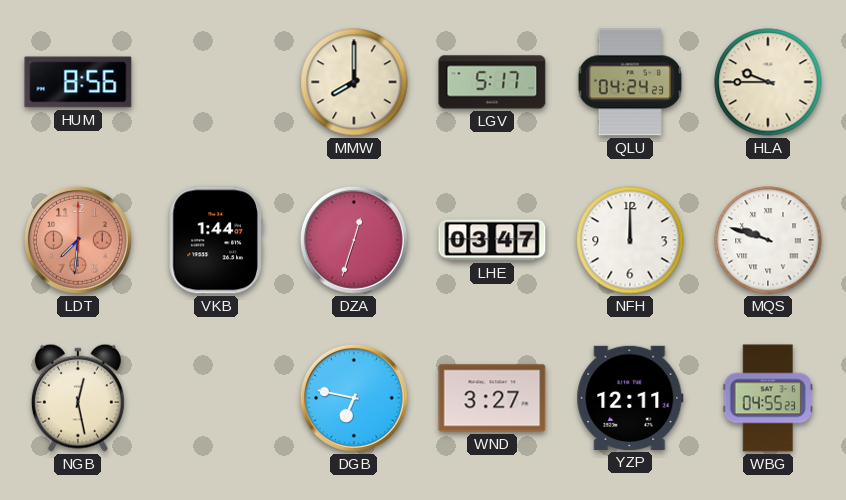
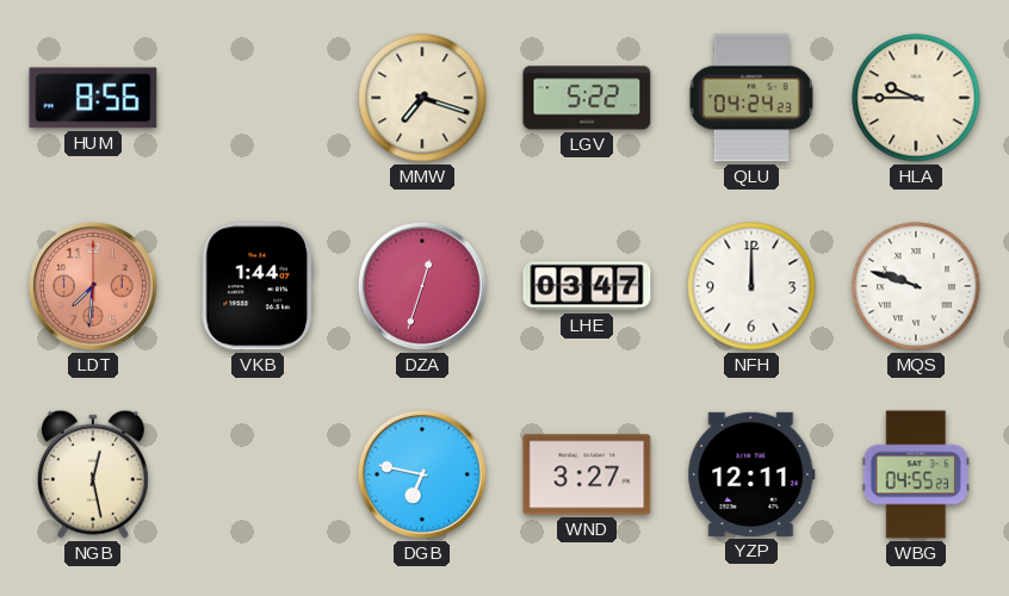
MMW: 8:00 -> 7:18
LGV: 5:17 -> 5:22
